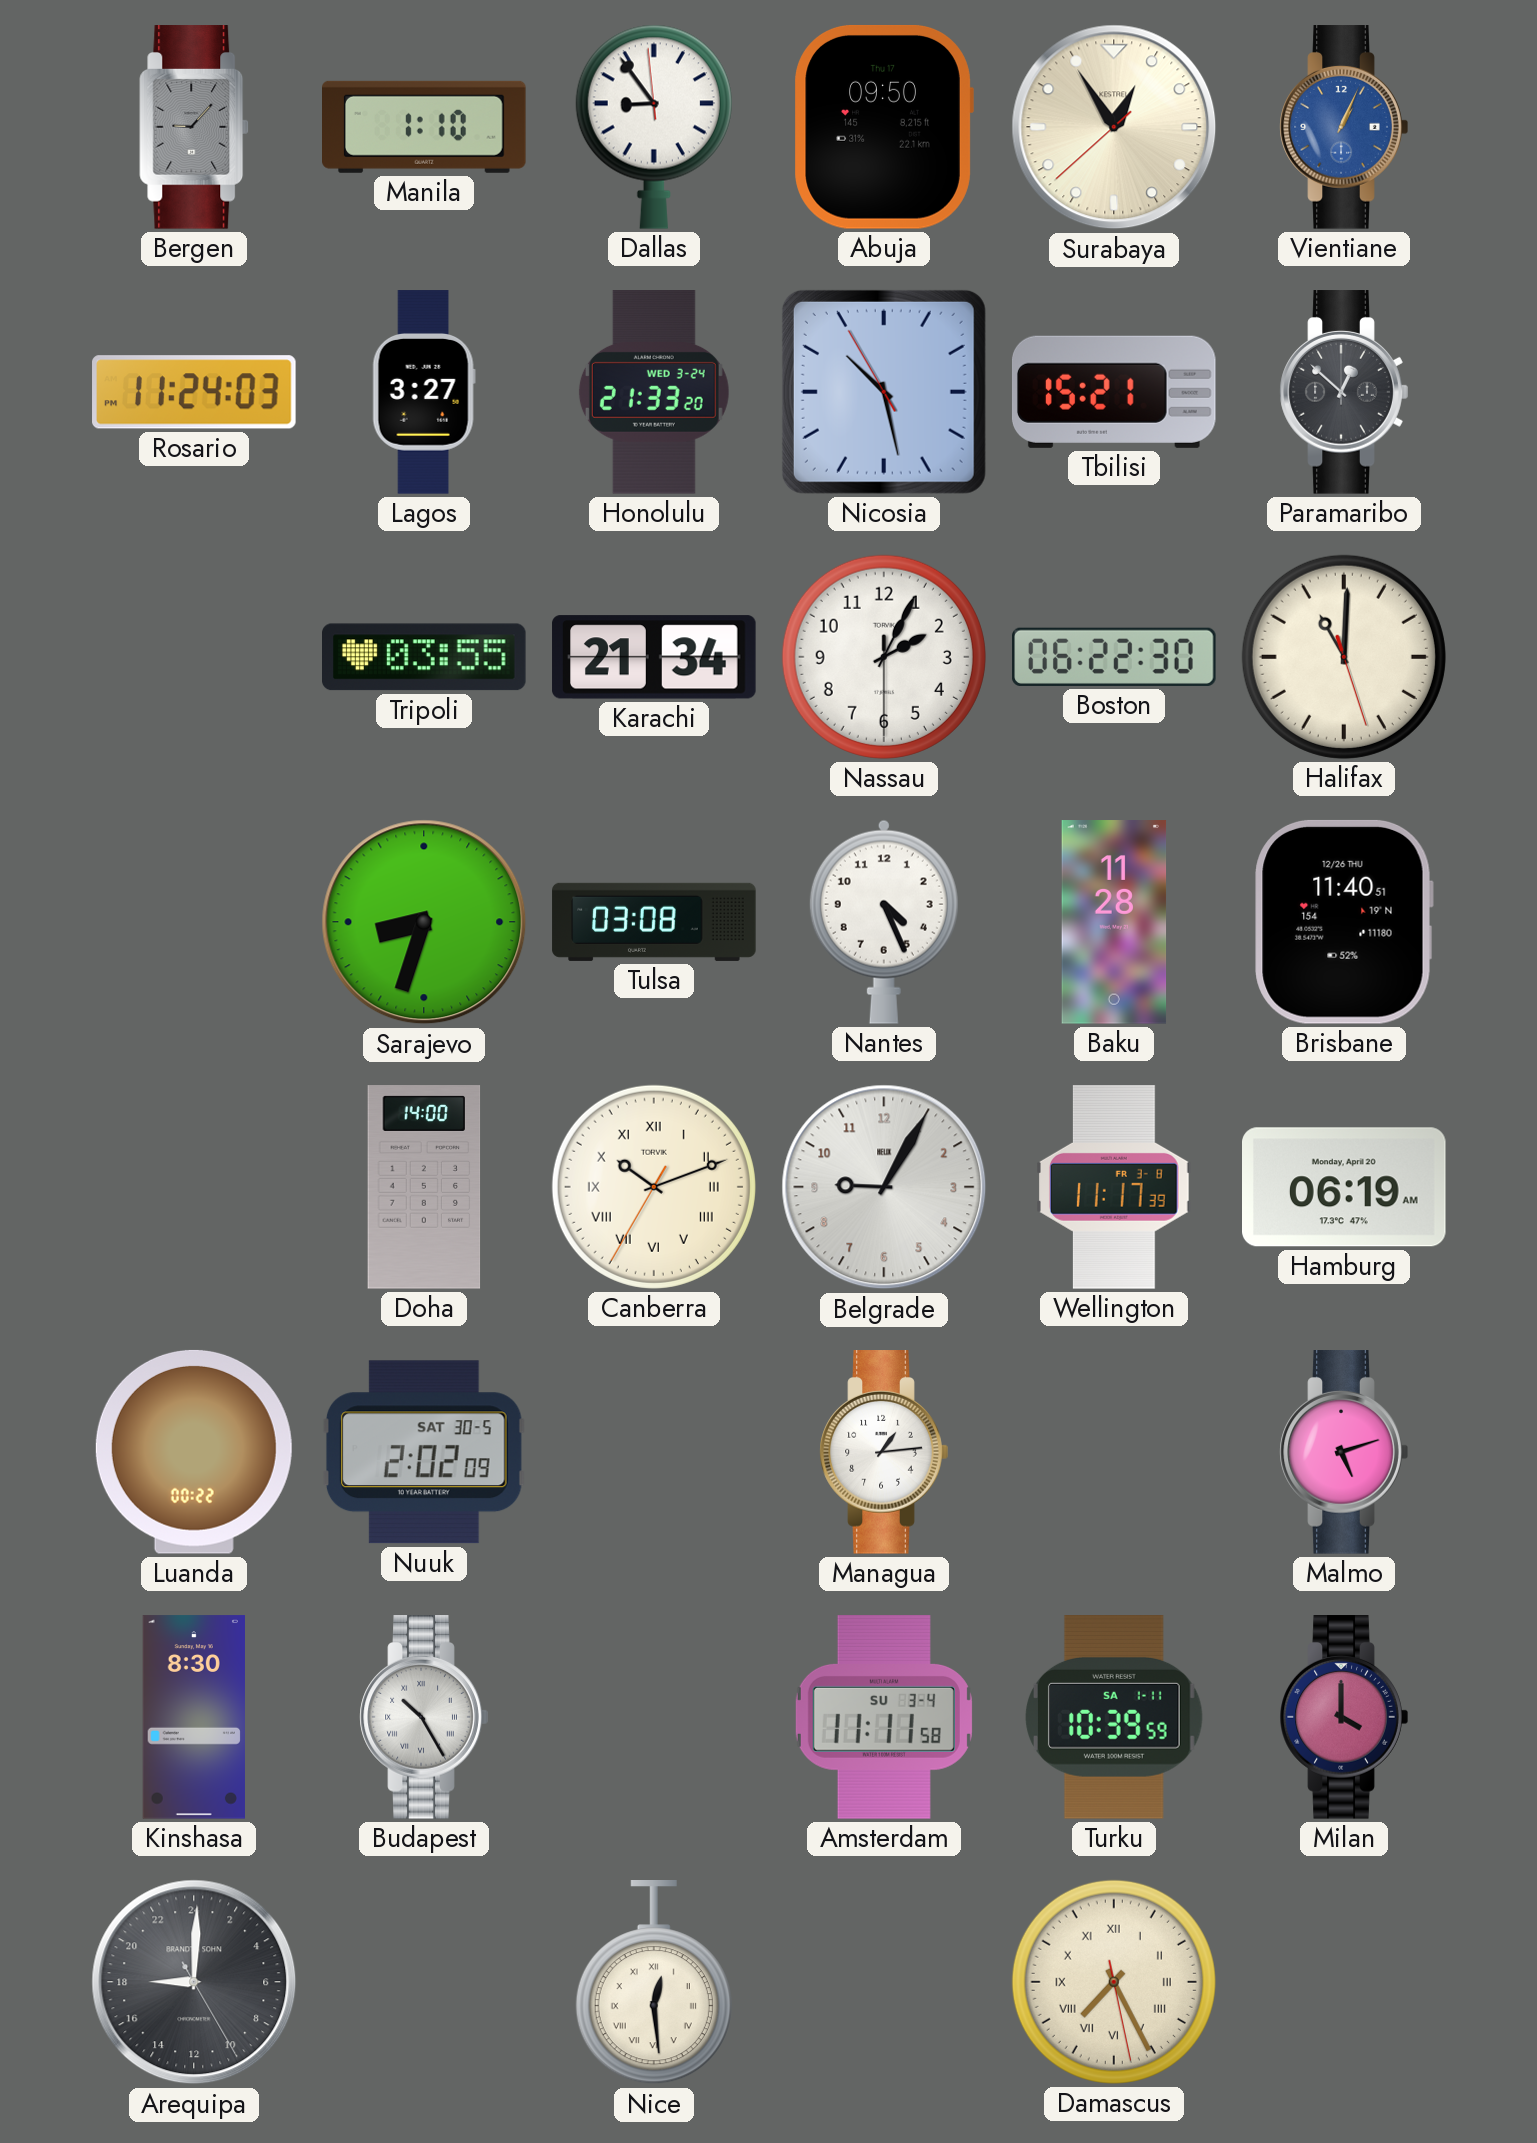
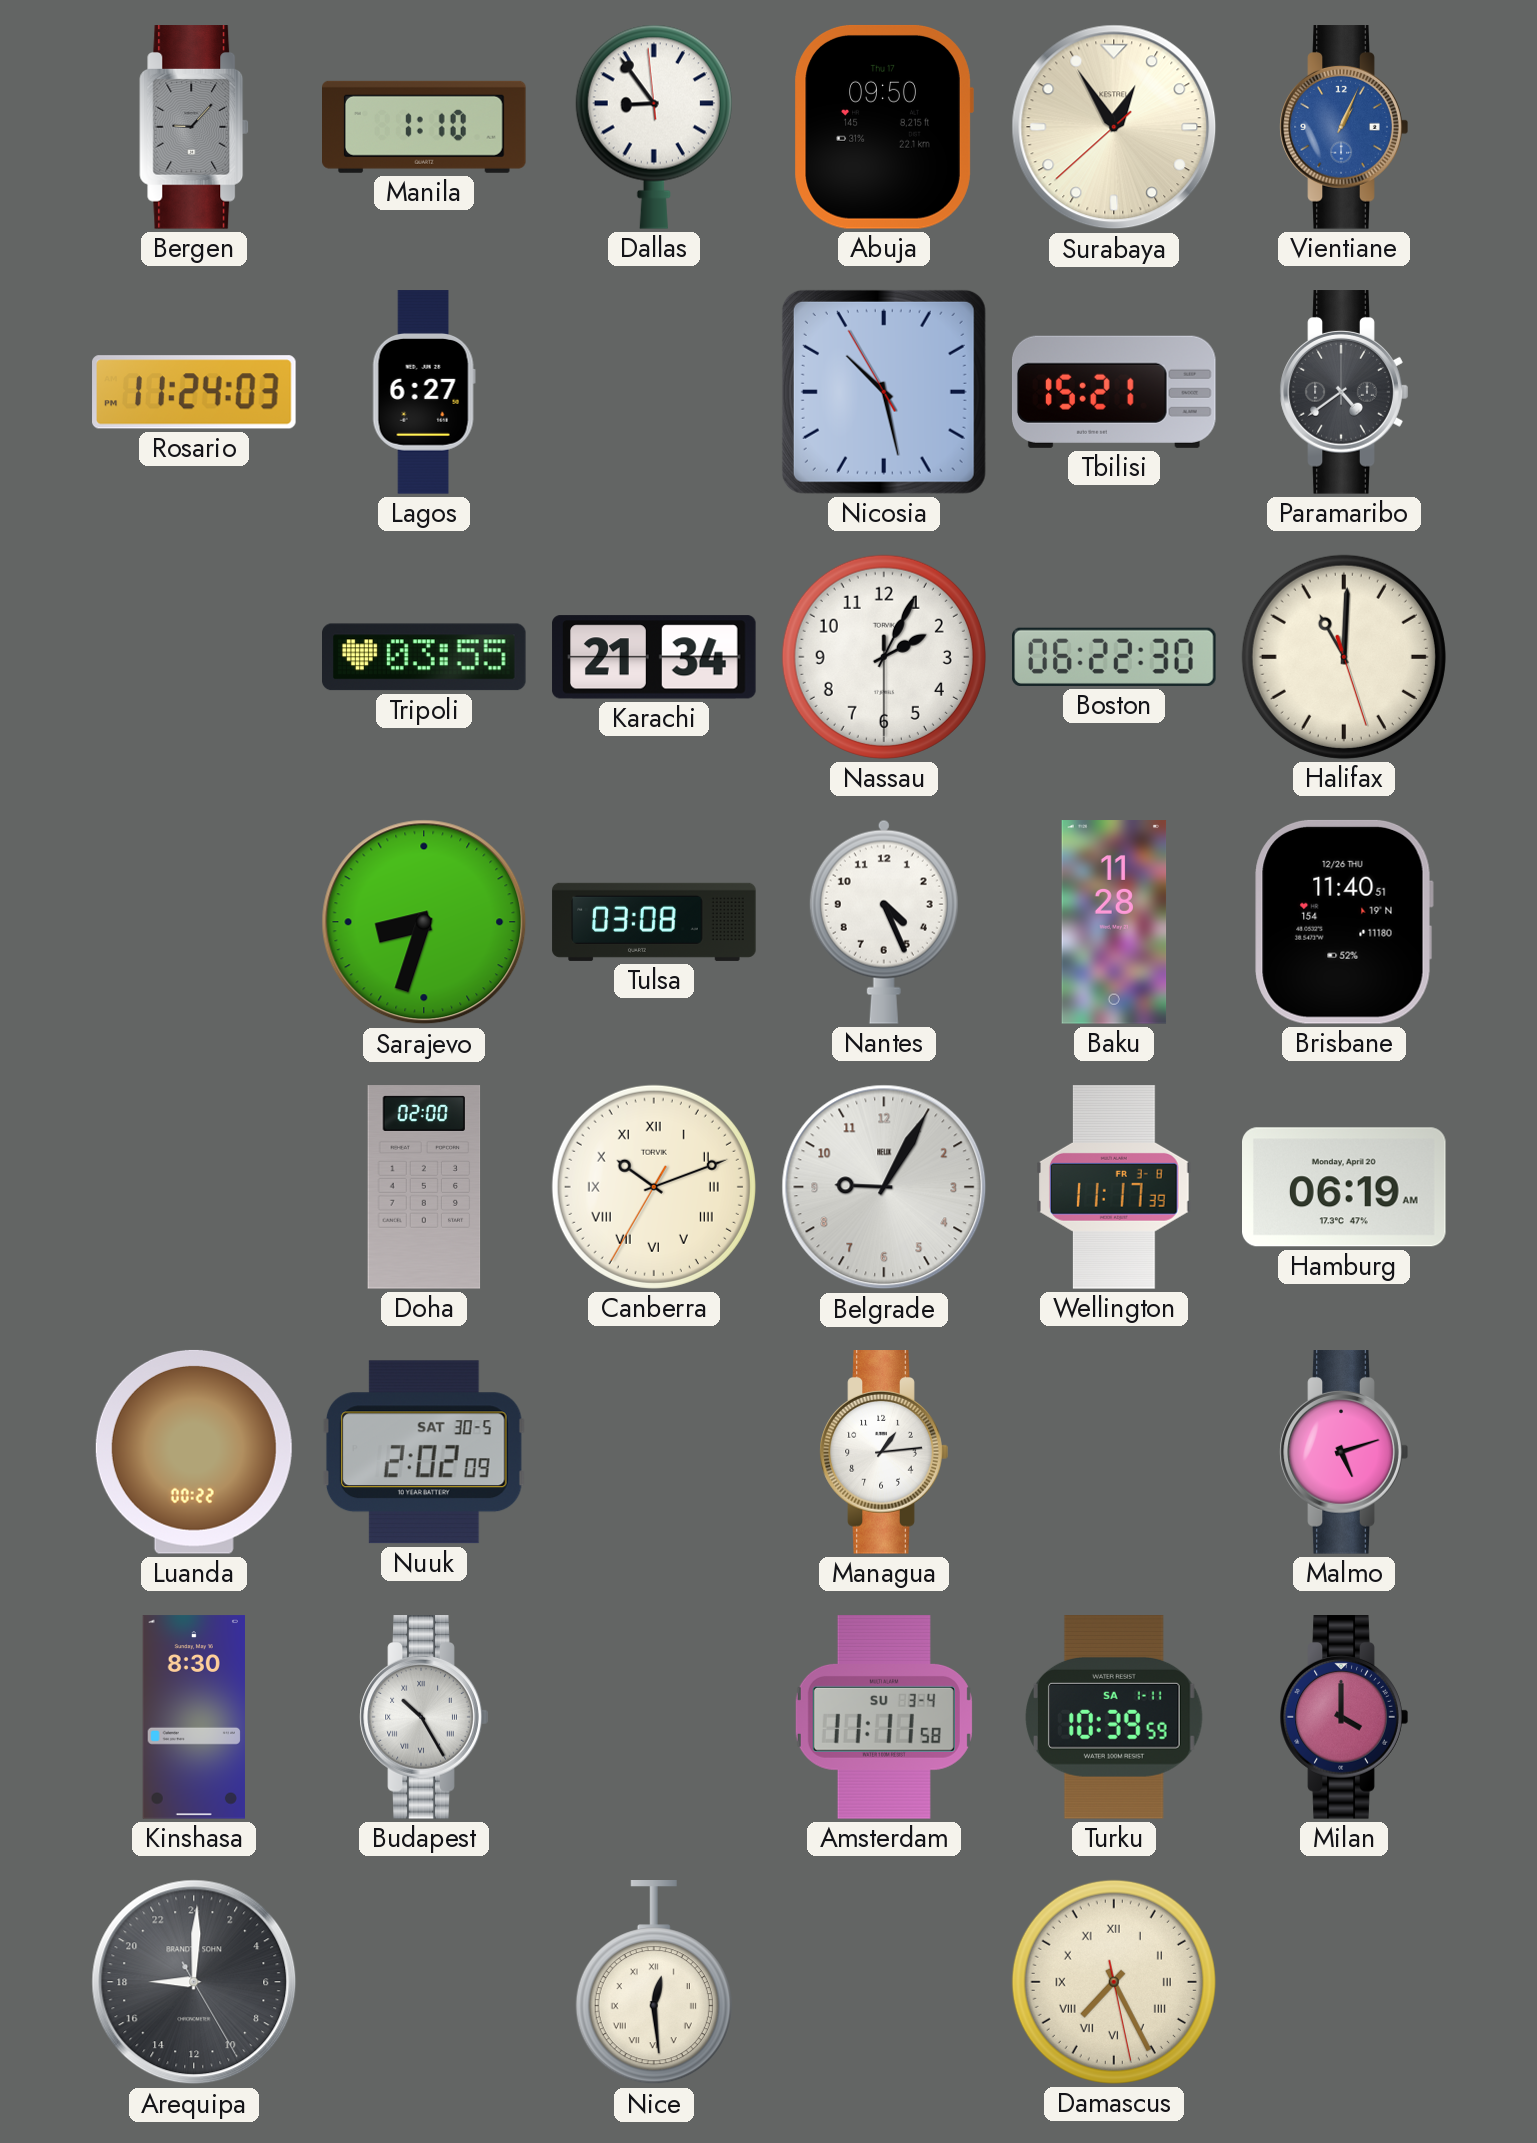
Lagos: 3:27 -> 6:27
Honolulu: 21:33 -> none
Paramaribo: 12:52 -> 4:39
Doha: 14:00 -> 02:00
